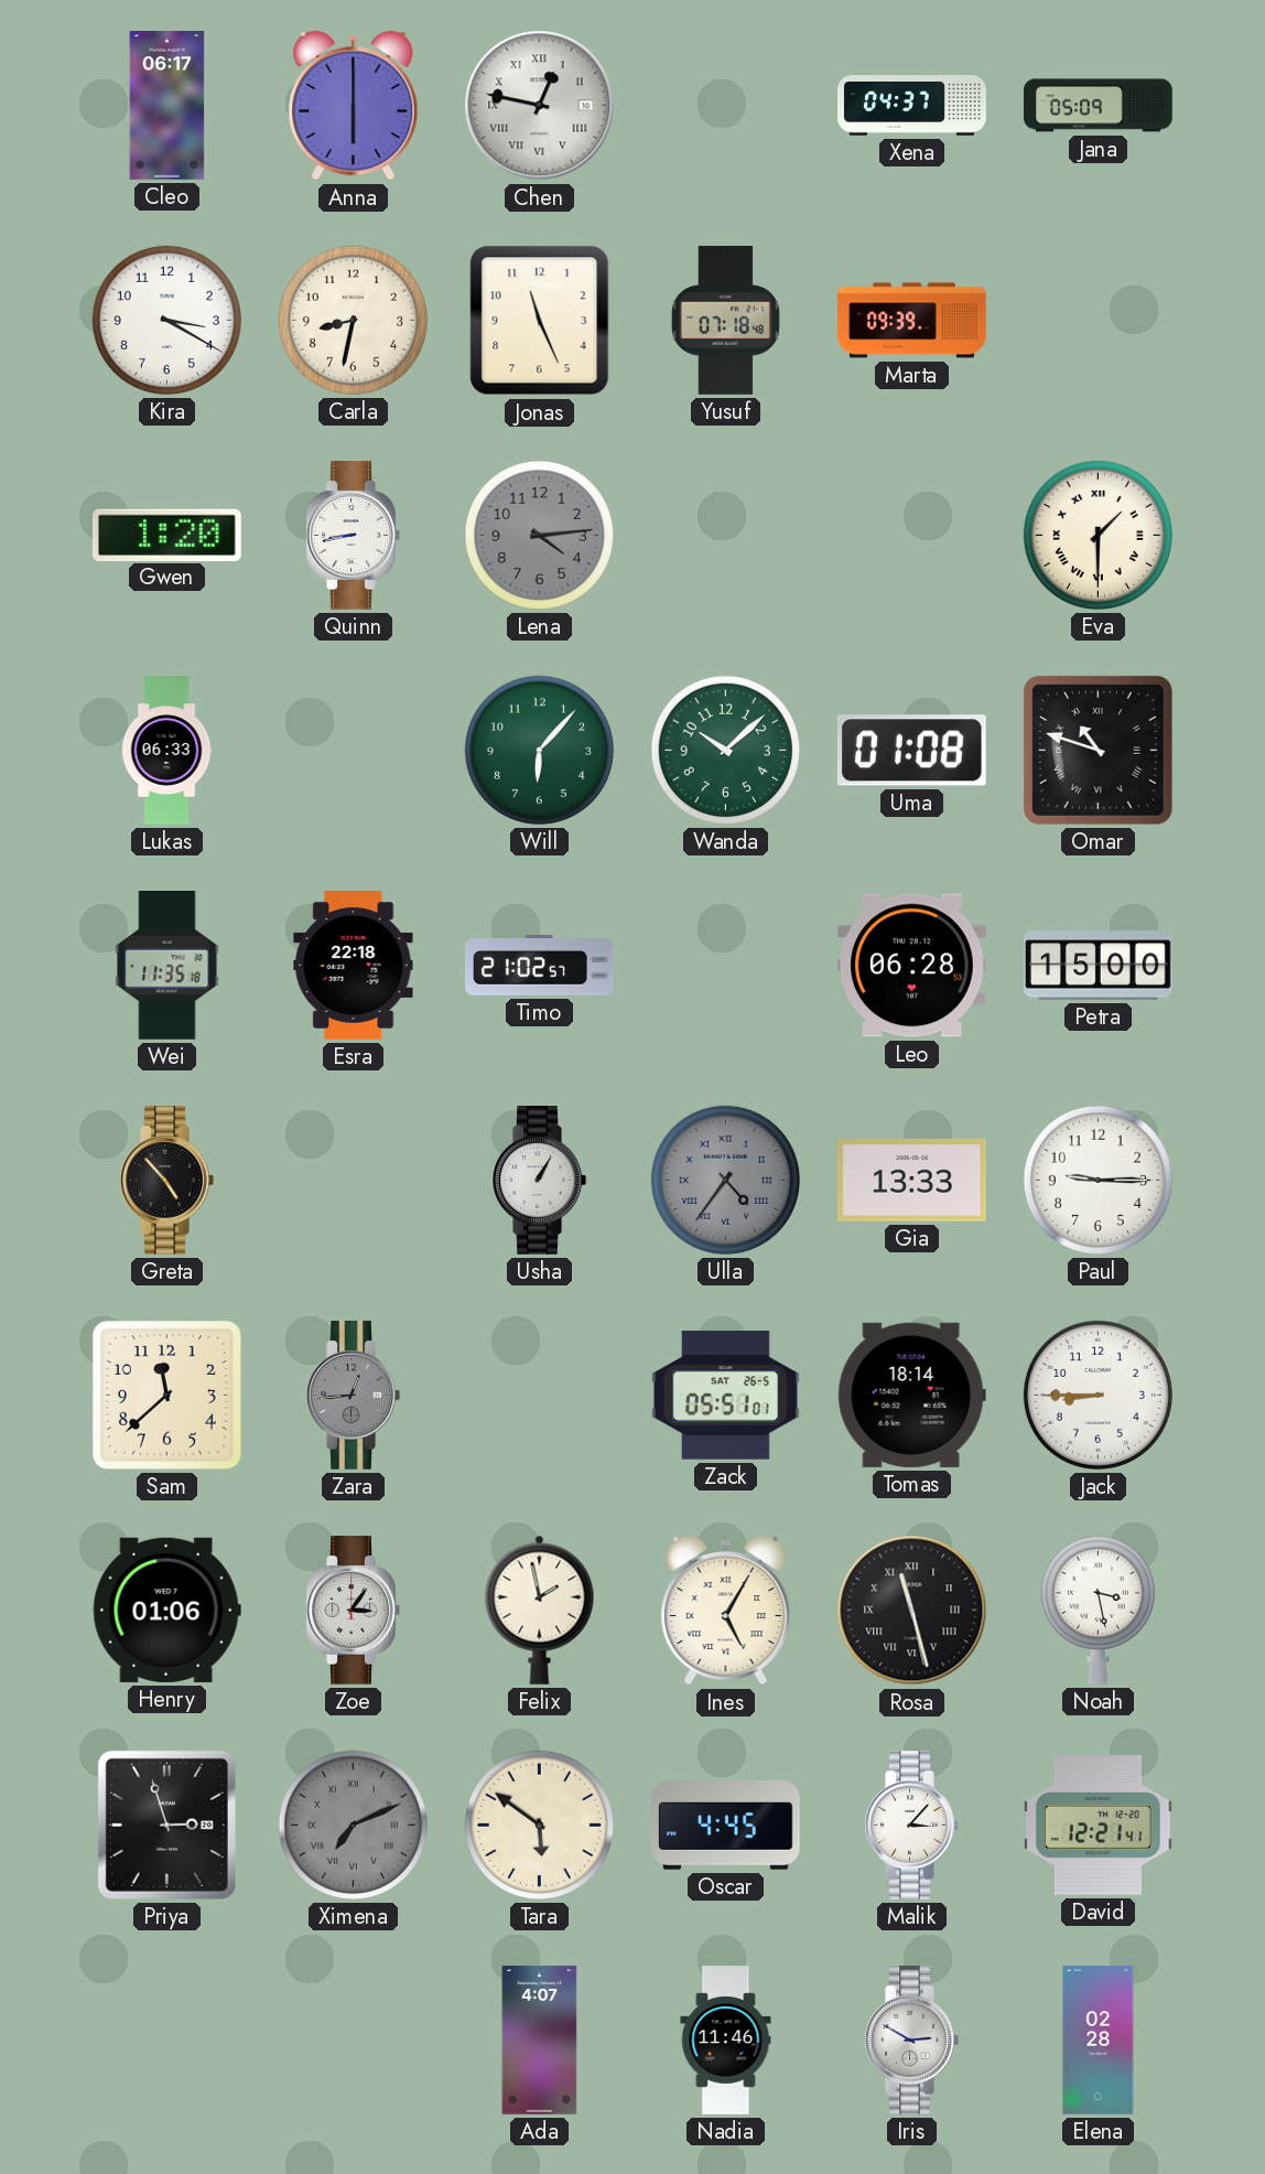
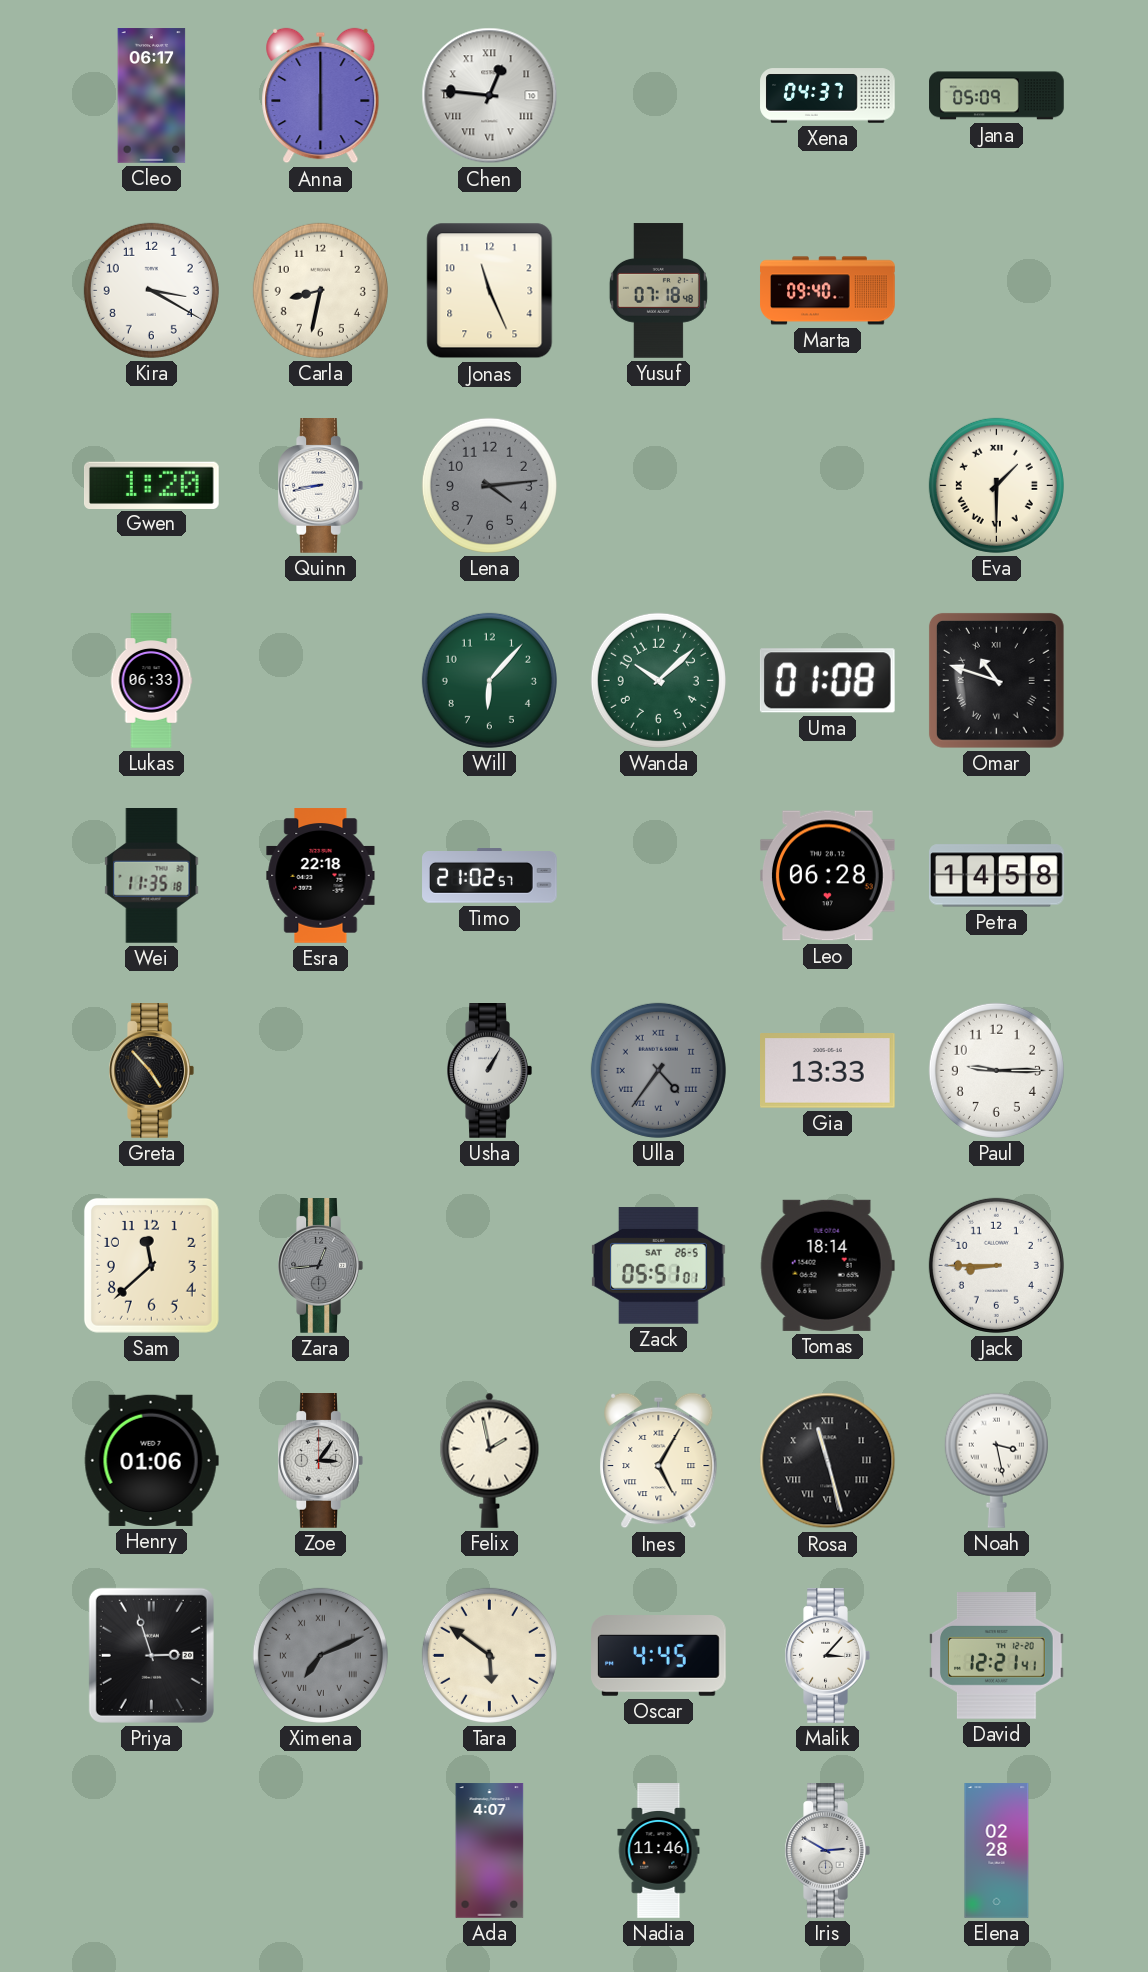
Chen: 12:47 -> 12:46
Marta: 09:39 -> 09:40
Petra: 15:00 -> 14:58
